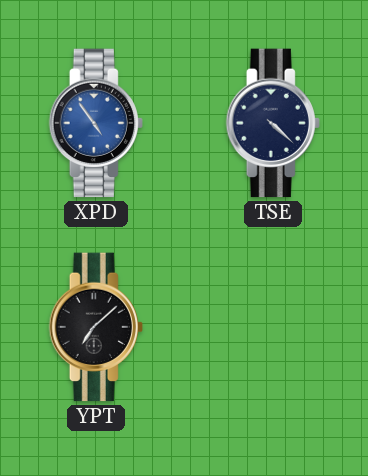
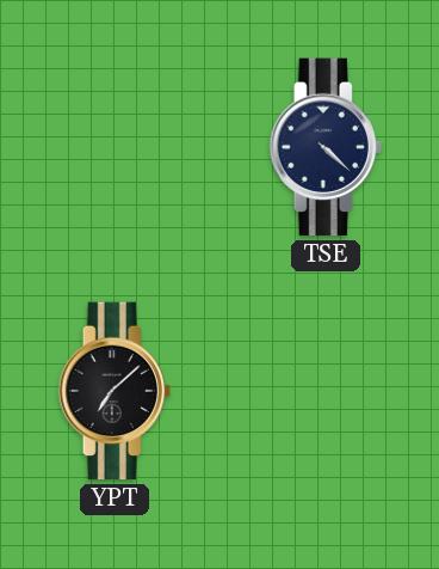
XPD: 4:54 -> none
